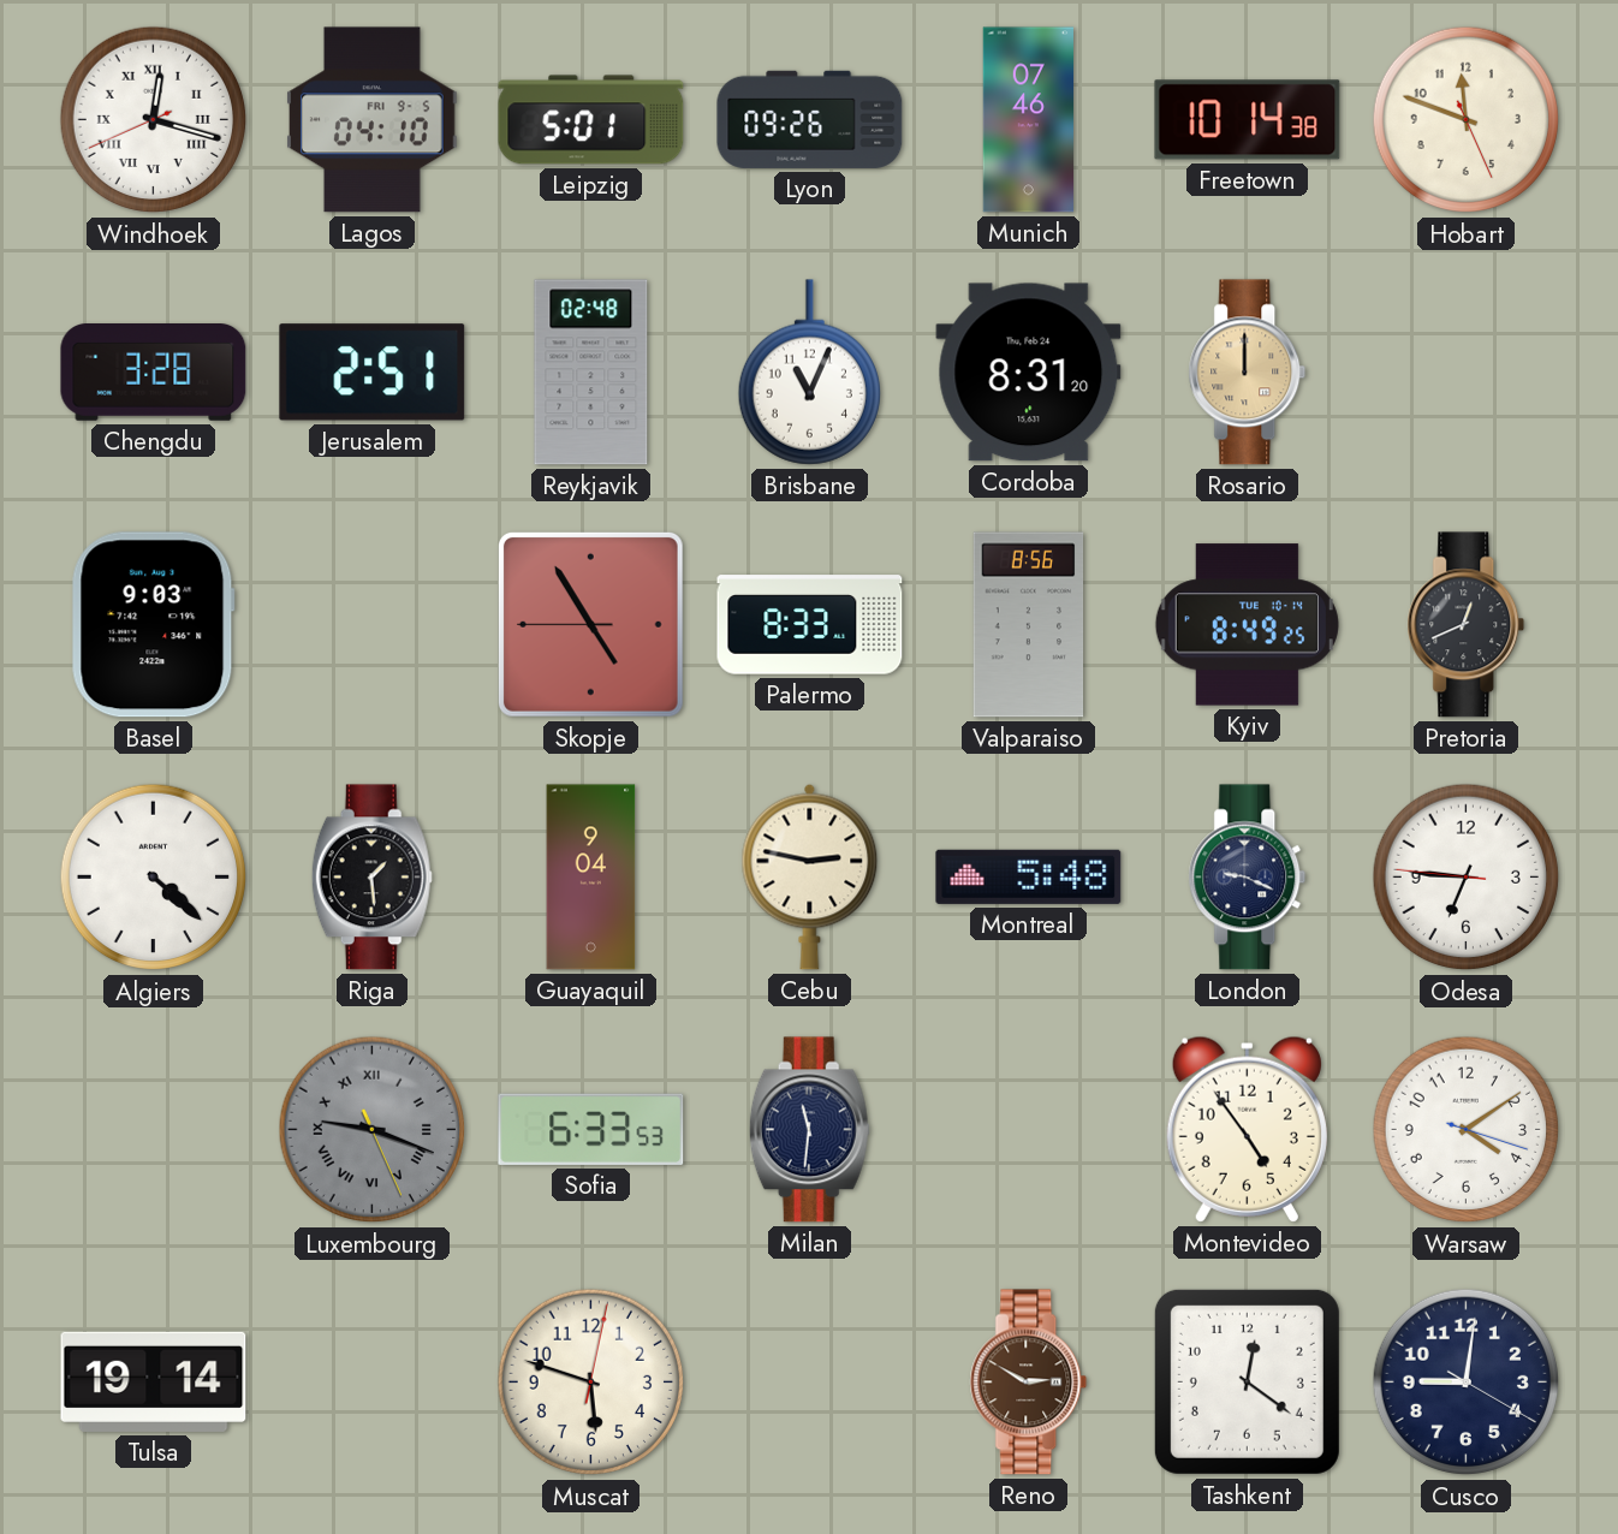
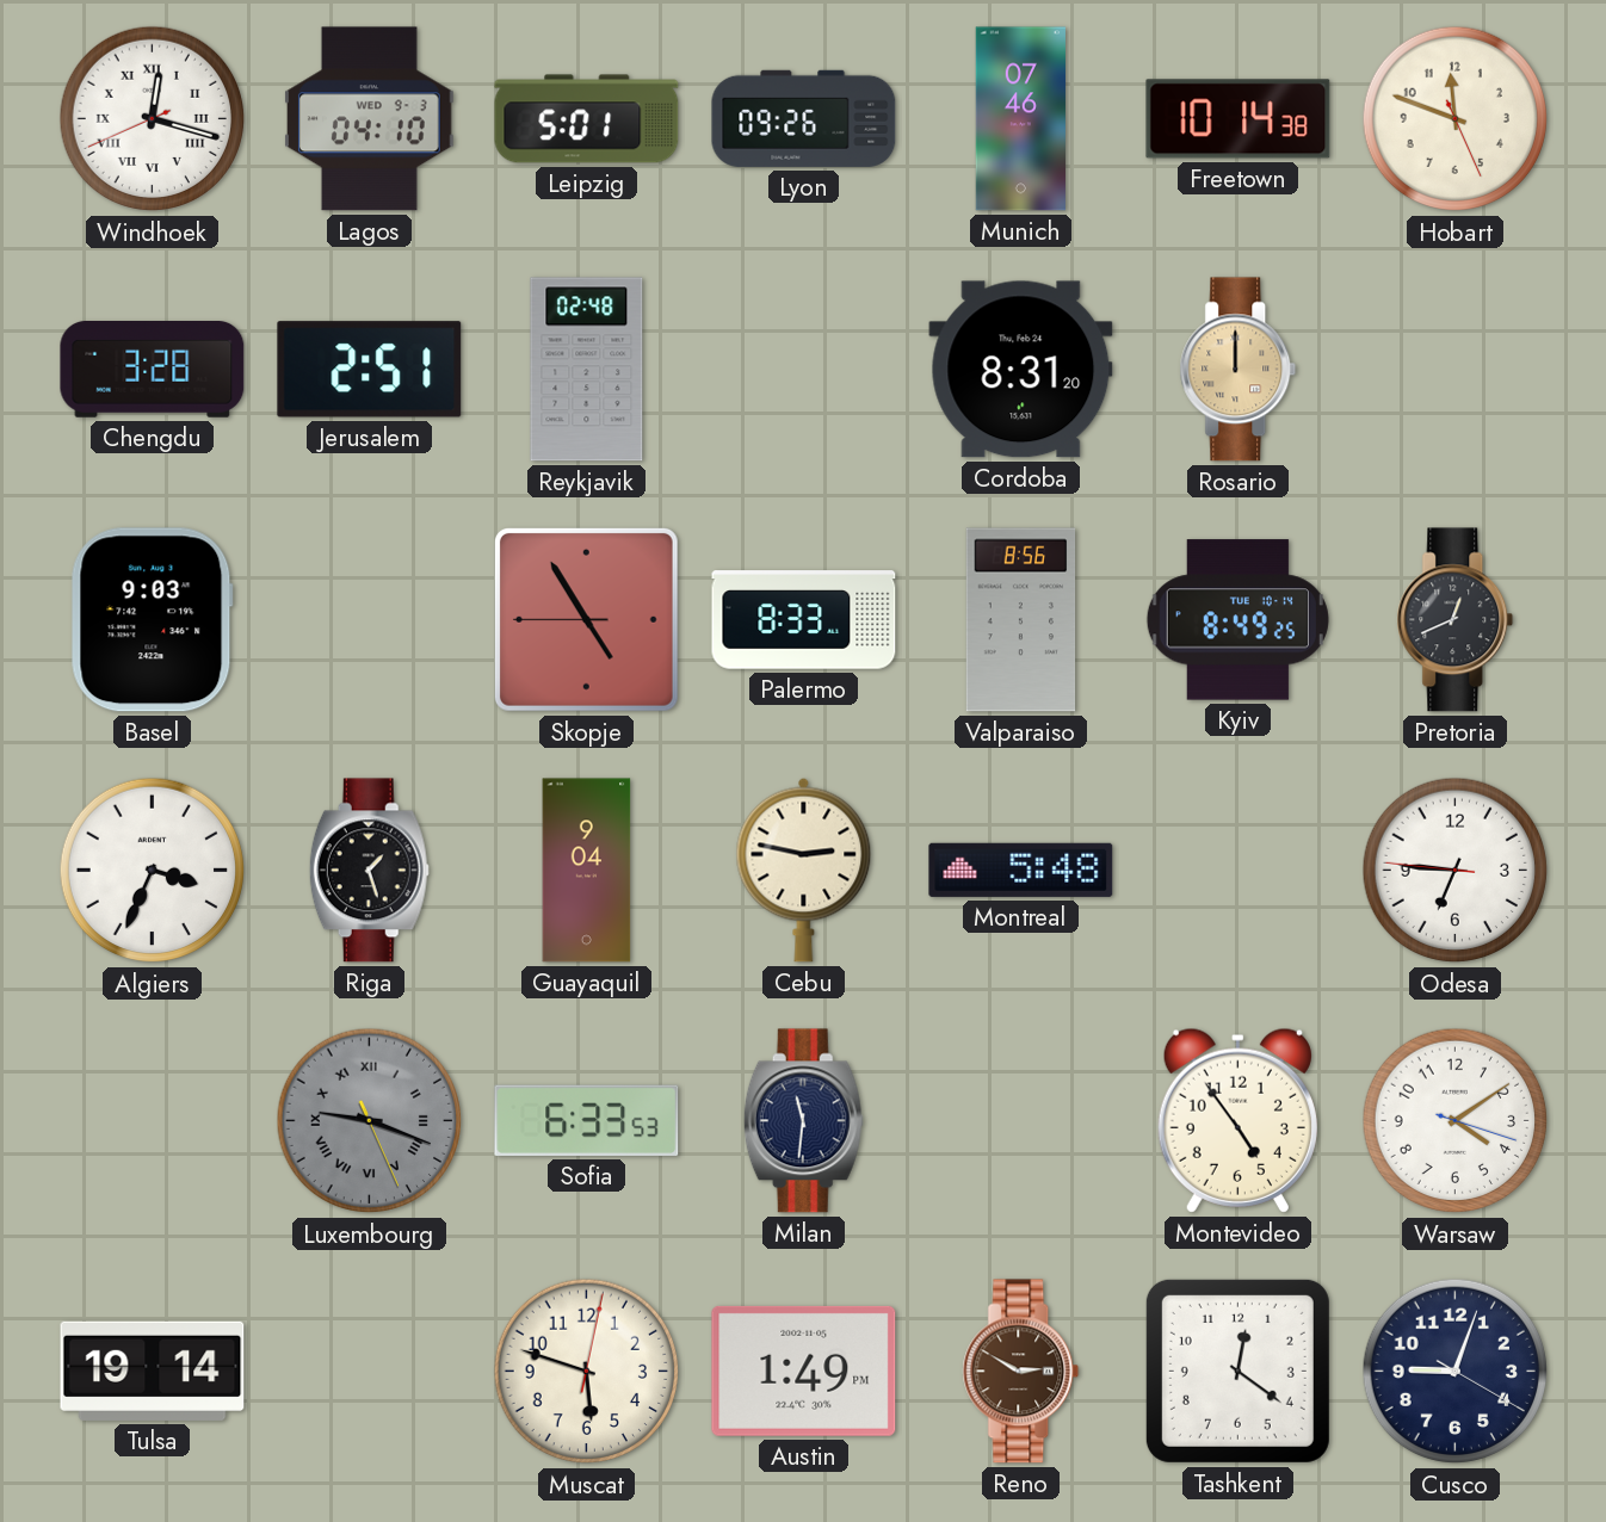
Lagos date: FRI 9-5 -> WED 9-3
Brisbane: 11:04 -> none
Algiers: 4:22 -> 3:34
Riga: 1:29 -> 1:27
London: 9:19 -> none
Austin: none -> 1:49
Cusco: 9:01 -> 9:03
